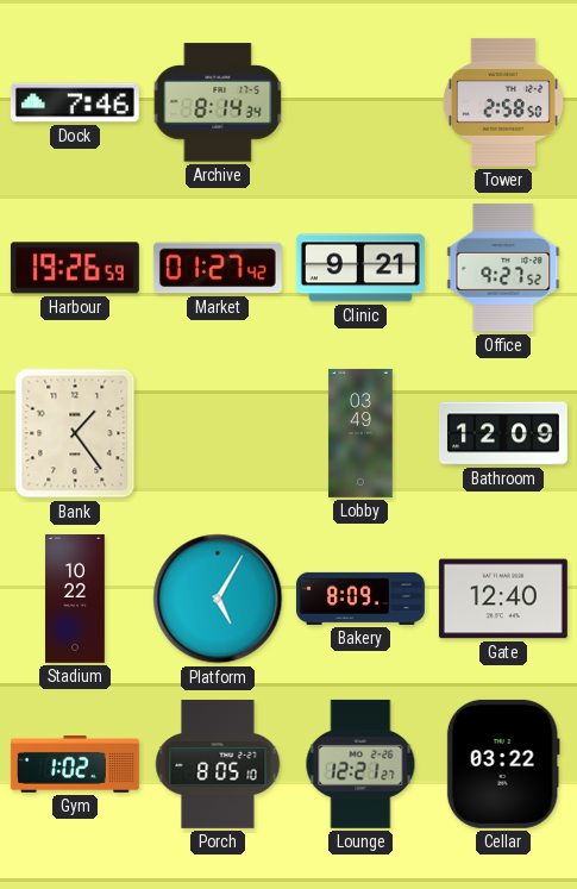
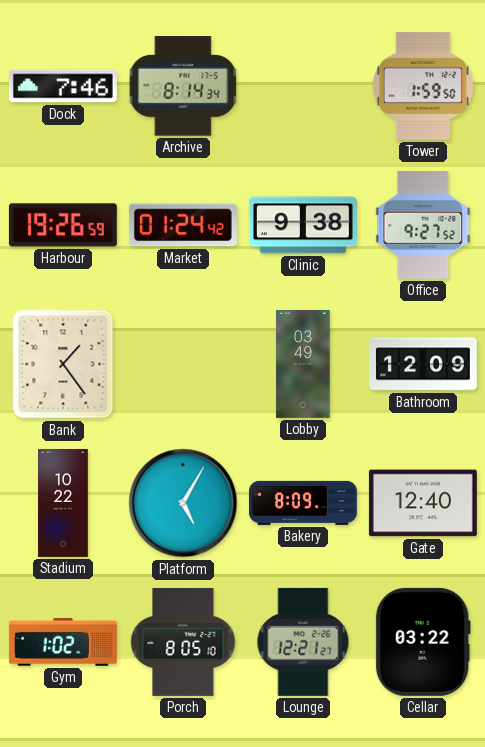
Tower: 2:58 -> 1:59
Market: 01:27 -> 01:24
Clinic: 9:21 -> 9:38
